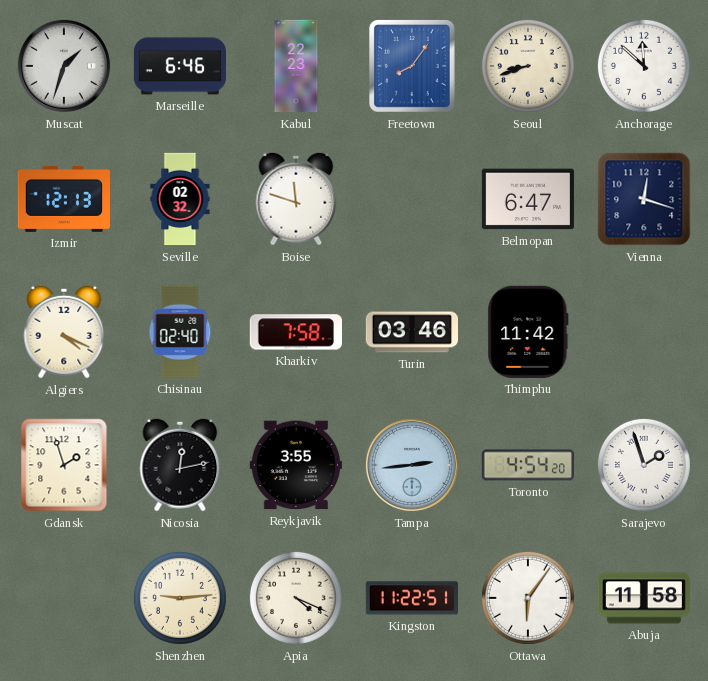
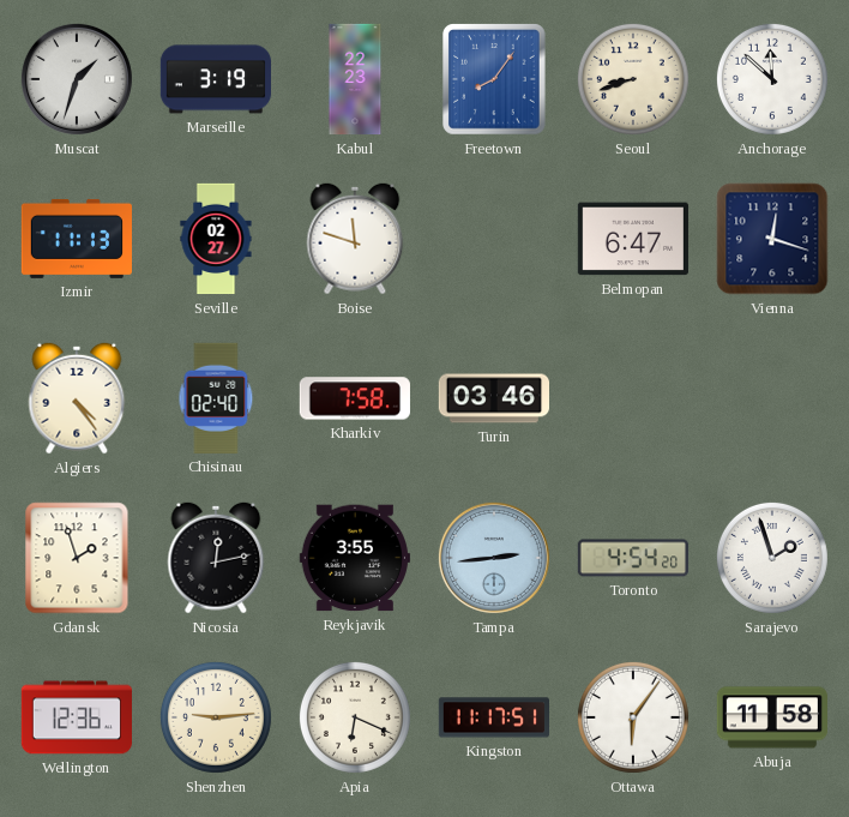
Marseille: 6:46 -> 3:19
Izmir: 12:13 -> 11:13
Seville: 02:32 -> 02:27
Algiers: 4:19 -> 4:24
Thimphu: 11:42 -> none
Wellington: none -> 12:36
Apia: 4:19 -> 6:19
Kingston: 11:22 -> 11:17
